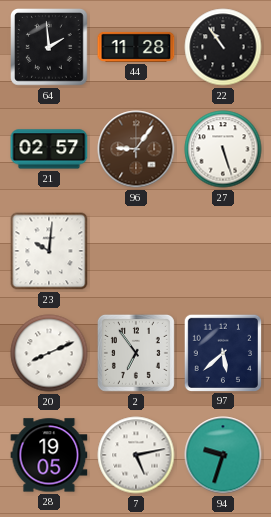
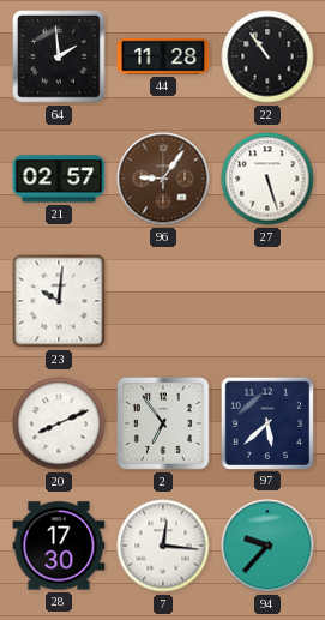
28: 19:05 -> 17:30
7: 5:13 -> 12:16
94: 9:33 -> 9:37
